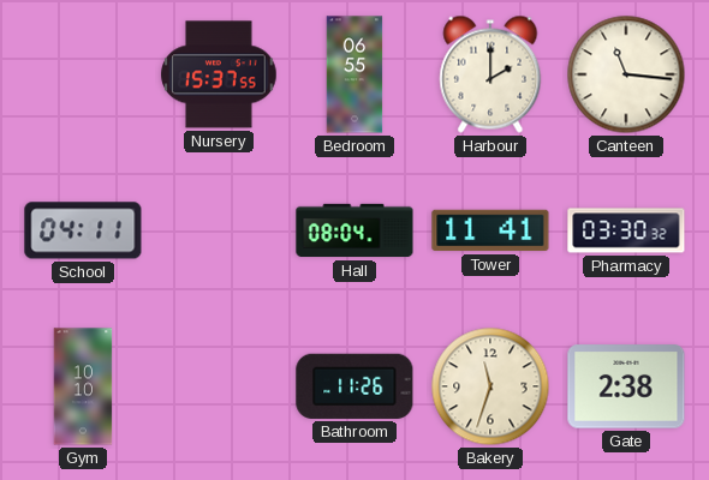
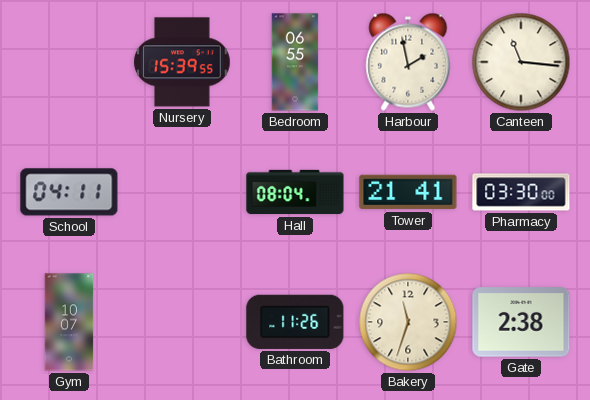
Nursery: 15:37 -> 15:39
Harbour: 2:00 -> 1:58
Tower: 11:41 -> 21:41
Pharmacy: 03:30:32 -> 03:30:00
Gym: 10:10 -> 10:07
